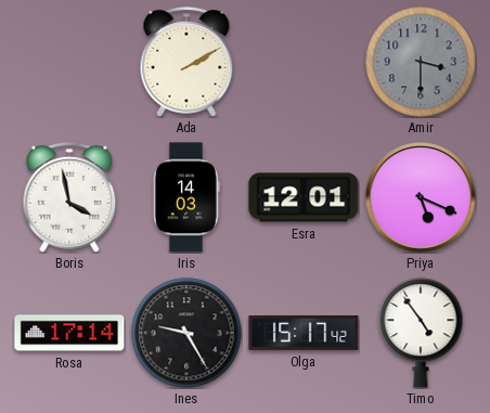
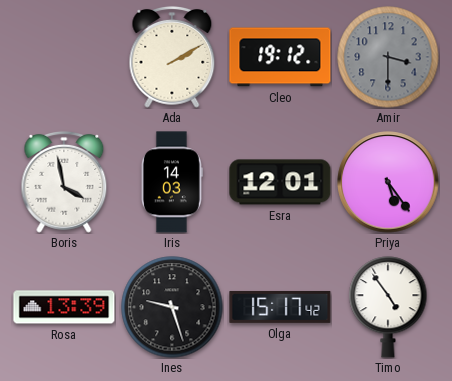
Cleo: none -> 19:12
Priya: 5:19 -> 5:24
Rosa: 17:14 -> 13:39
Ines: 9:25 -> 9:27
